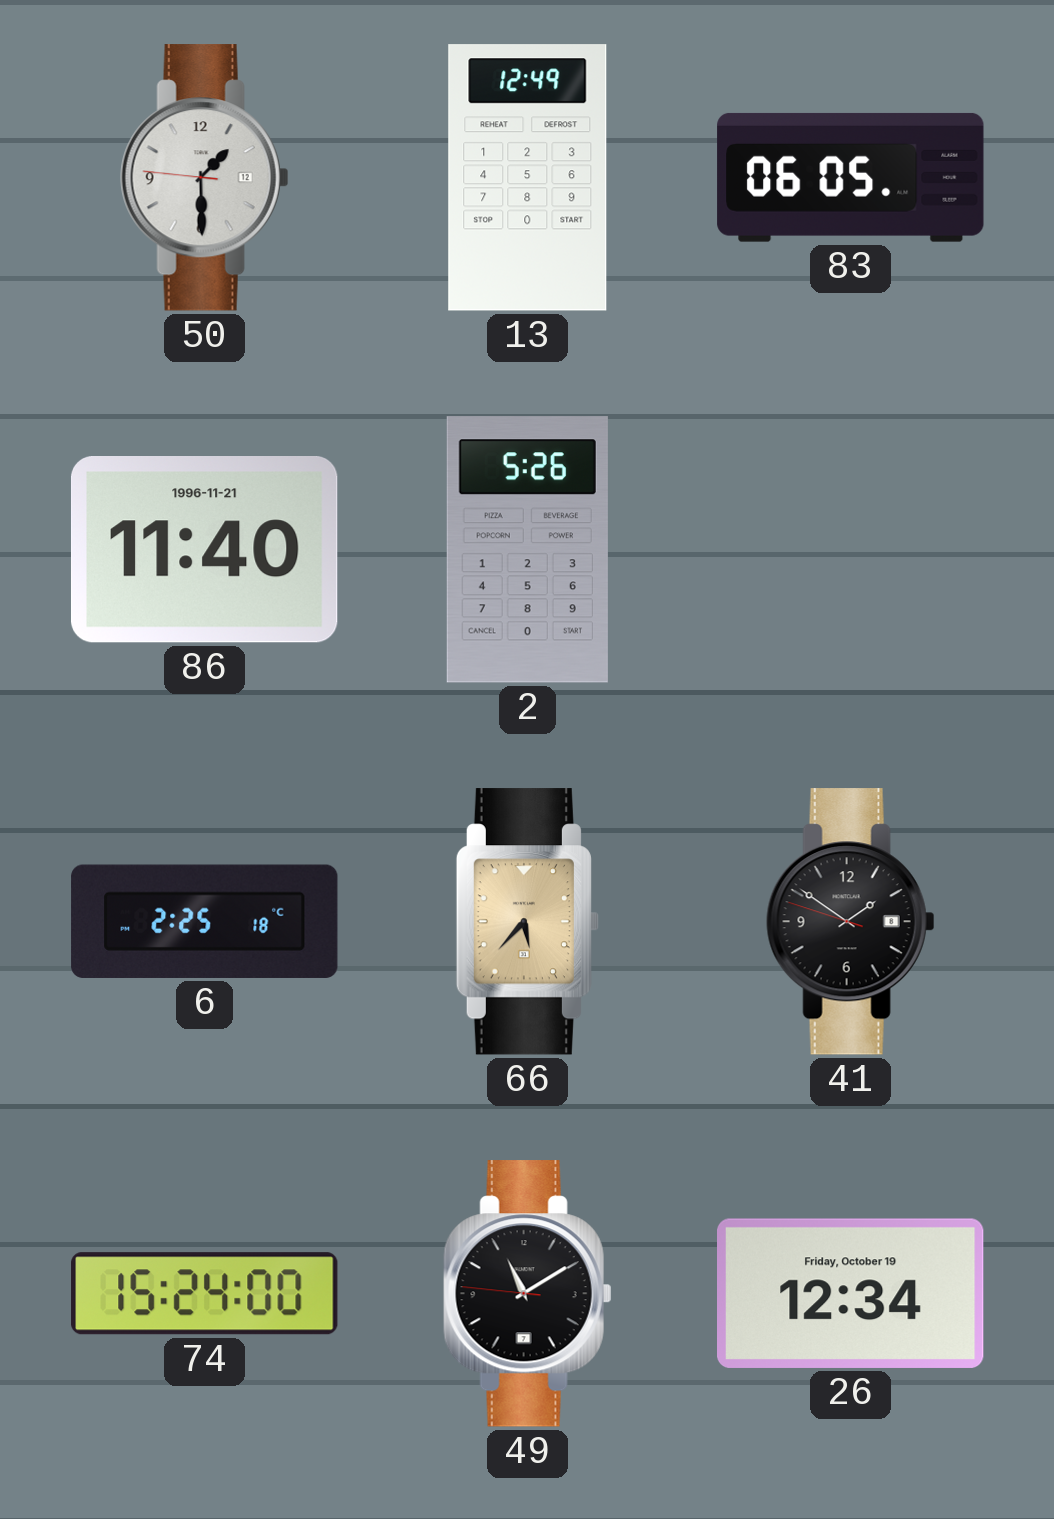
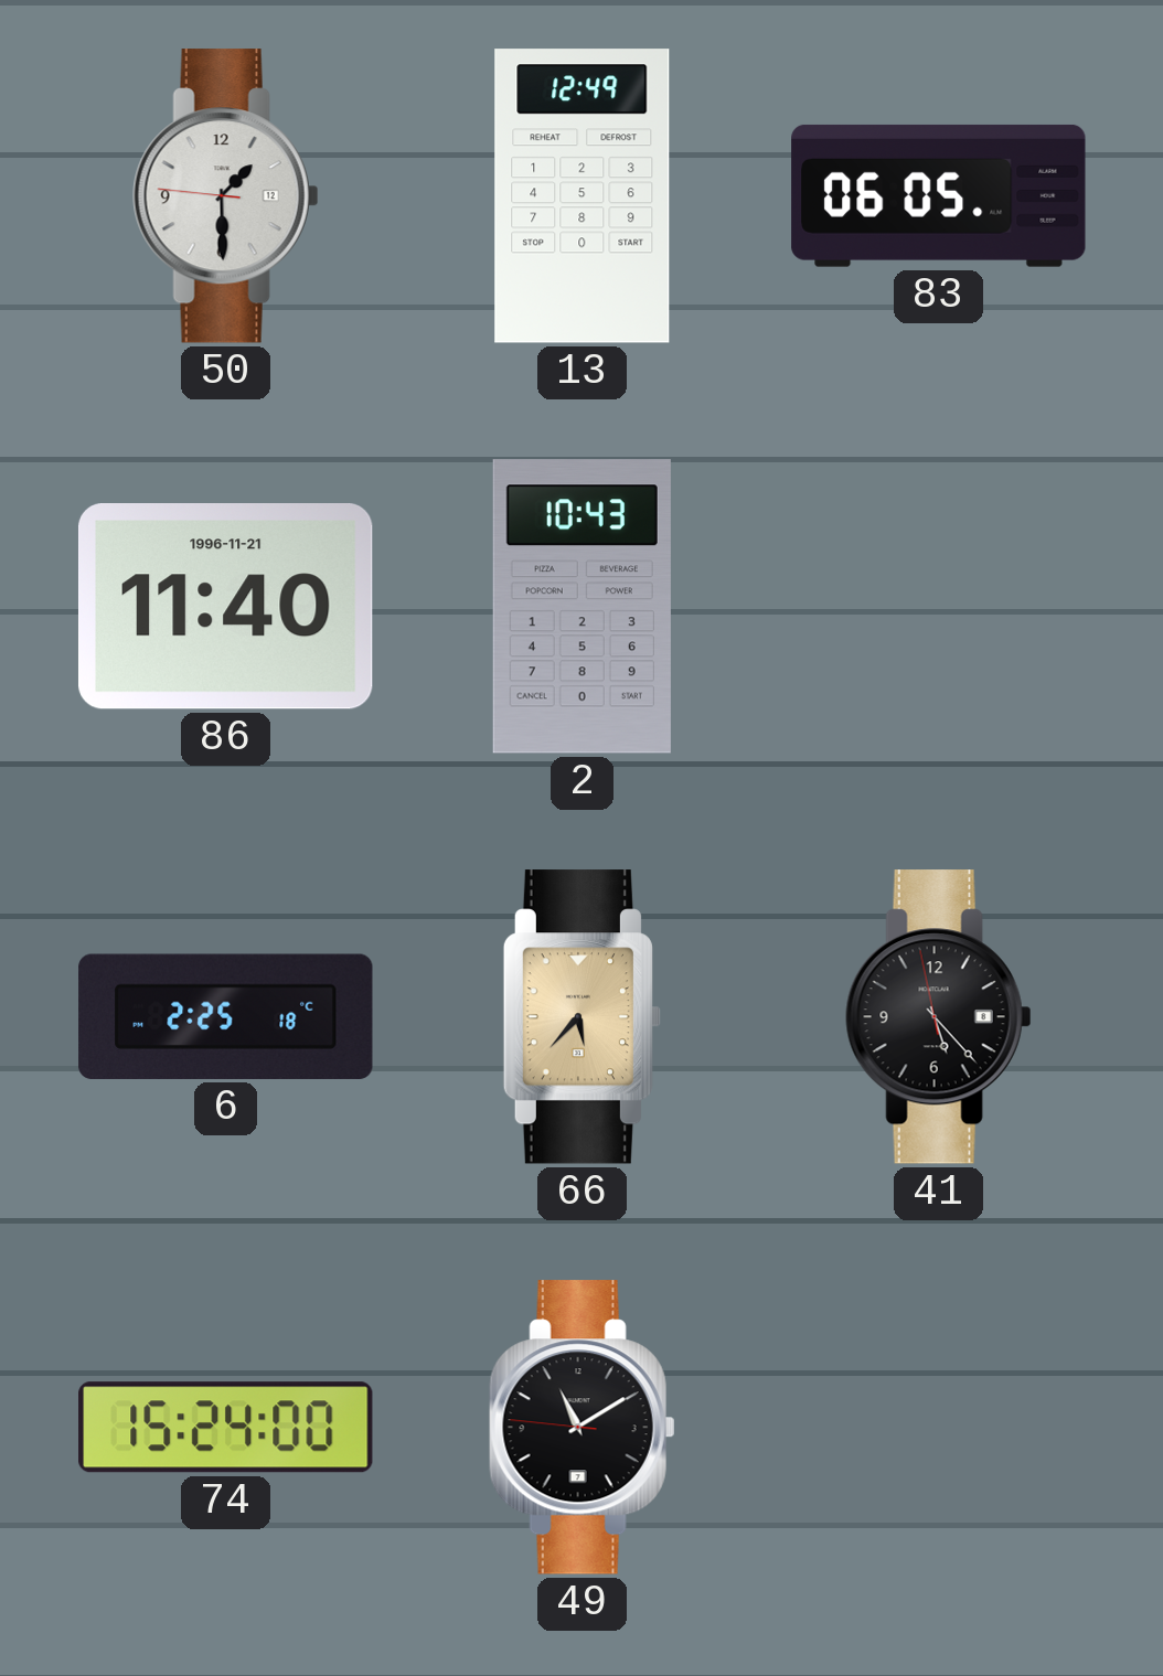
2: 5:26 -> 10:43
41: 1:50 -> 5:22
26: 12:34 -> none
